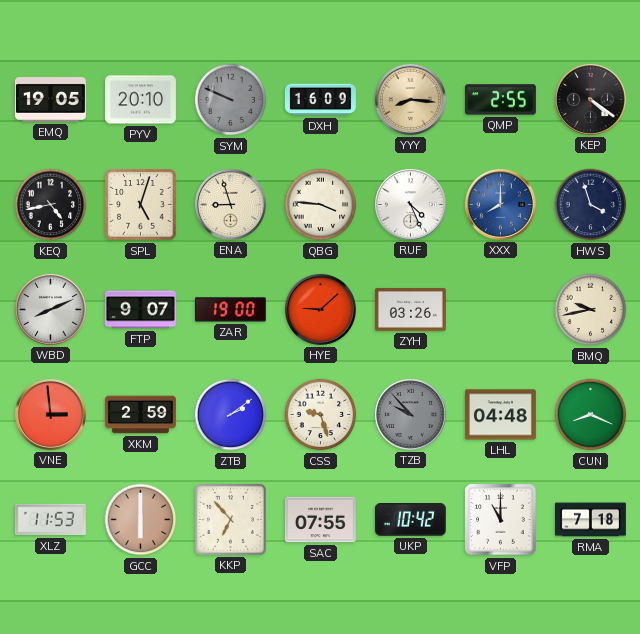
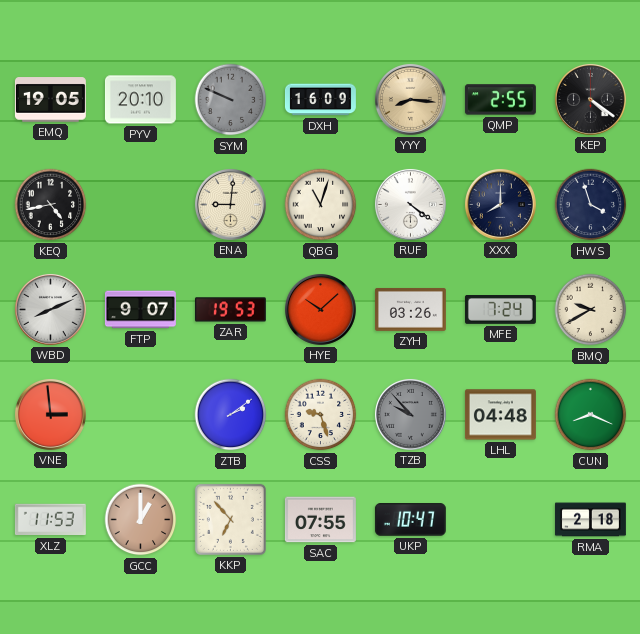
SPL: 5:03 -> none
ENA: 8:57 -> 9:01
QBG: 3:46 -> 11:03
RUF: 4:26 -> 4:21
XXX dial: blue -> navy
ZAR: 19:00 -> 19:53
HYE: 9:08 -> 10:08
MFE: none -> 7:24
BMQ: 9:43 -> 9:40
XKM: 2:59 -> none
GCC: 6:00 -> 1:00
UKP: 10:42 -> 10:47
VFP: 11:00 -> none
RMA: 7:18 -> 2:18
